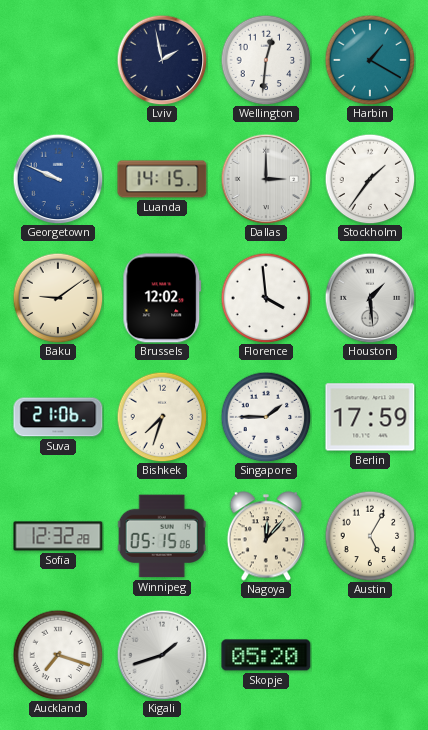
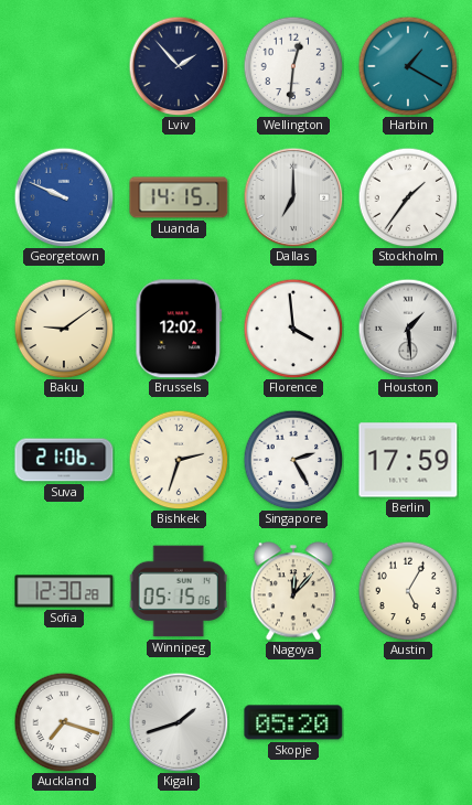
Lviv: 1:58 -> 1:53
Dallas: 3:00 -> 7:00
Bishkek: 7:33 -> 2:33
Singapore: 1:45 -> 2:25
Sofia: 12:32 -> 12:30
